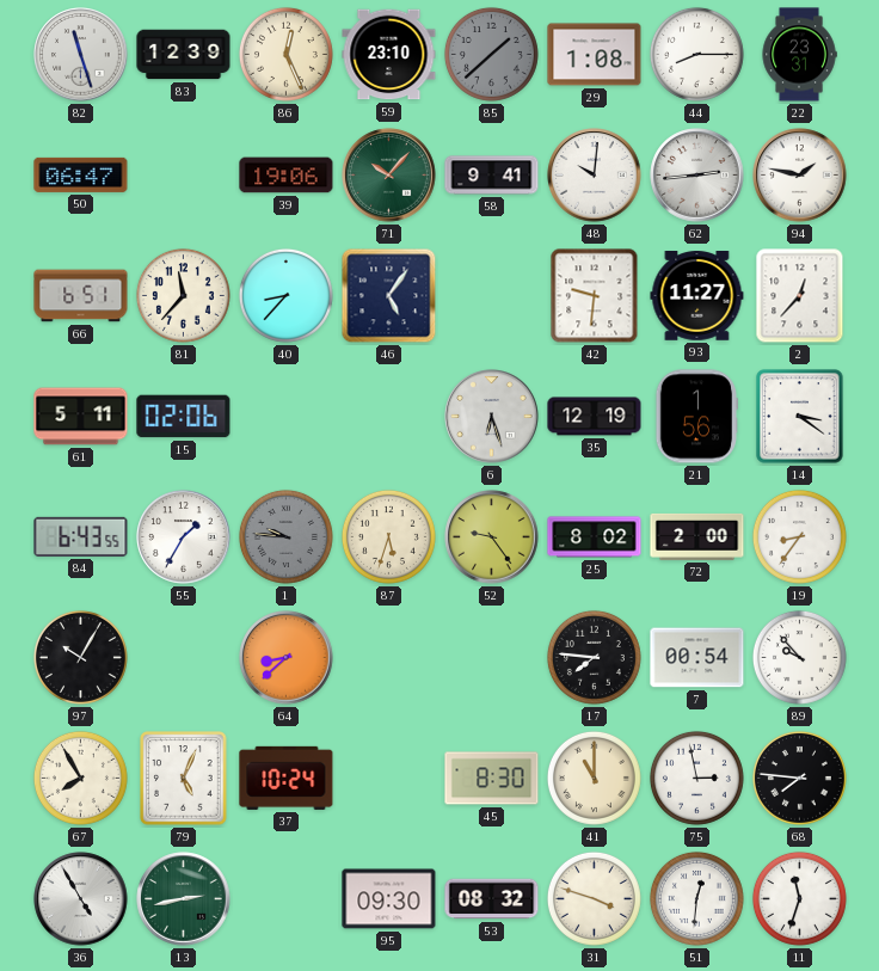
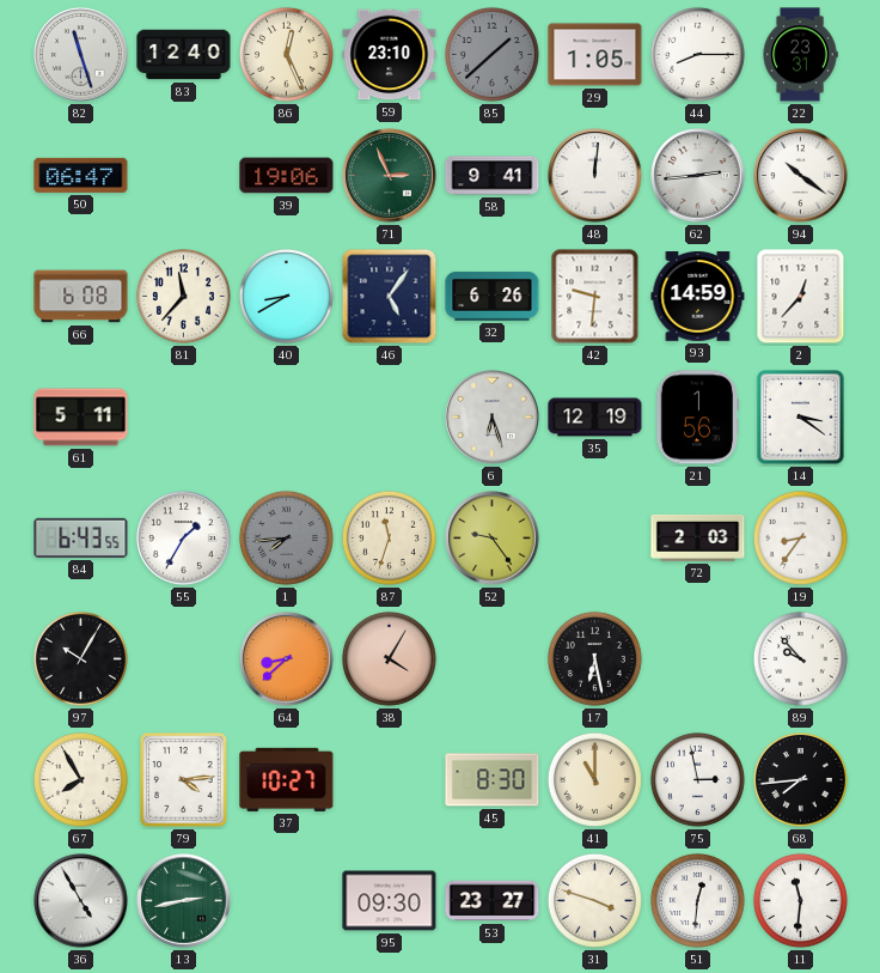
83: 12:39 -> 12:40
29: 1:08 -> 1:05
71: 10:07 -> 2:56
48: 10:01 -> 12:01
94: 1:47 -> 10:21
66: 6:51 -> 6:08
40: 8:37 -> 8:40
32: none -> 6:26
93: 11:27 -> 14:59
15: 02:06 -> none
1: 9:46 -> 7:44
87: 5:33 -> 11:33
25: 8:02 -> none
72: 2:00 -> 2:03
38: none -> 4:05
17: 7:46 -> 6:28
7: 00:54 -> none
79: 5:04 -> 4:14
37: 10:24 -> 10:27
68: 7:46 -> 7:44
53: 08:32 -> 23:27
11: 11:33 -> 11:31
